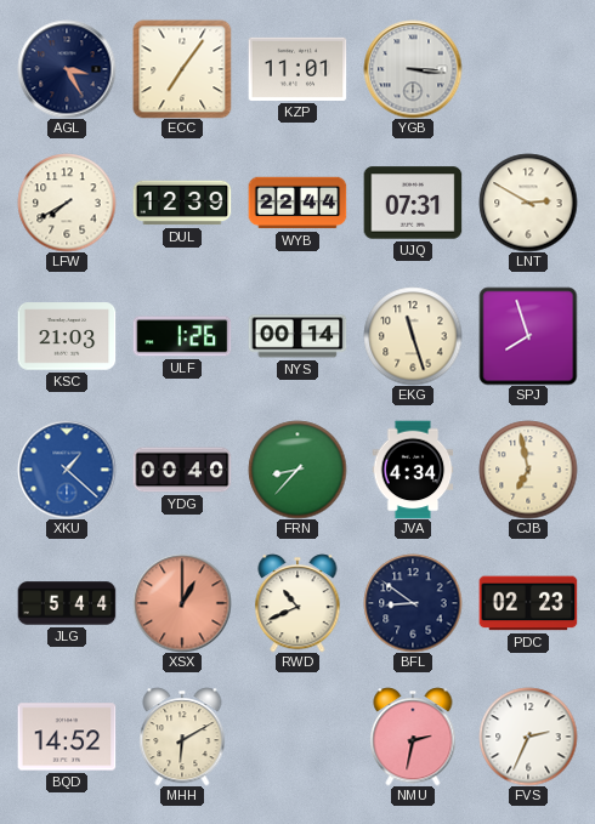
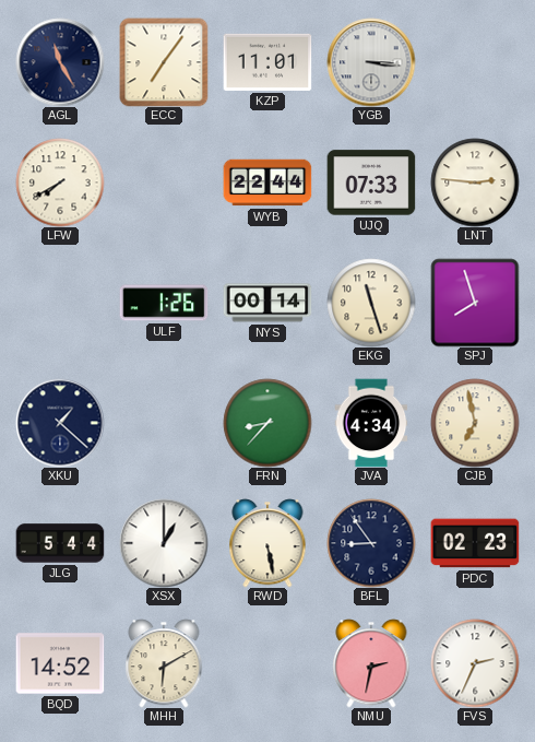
AGL: 3:25 -> 11:25
DUL: 12:39 -> none
UJQ: 07:31 -> 07:33
LNT: 2:50 -> 2:46
KSC: 21:03 -> none
XKU dial: blue -> navy
YDG: 00:40 -> none
XSX dial: salmon -> white
RWD: 10:41 -> 5:28
BFL: 8:51 -> 8:54
